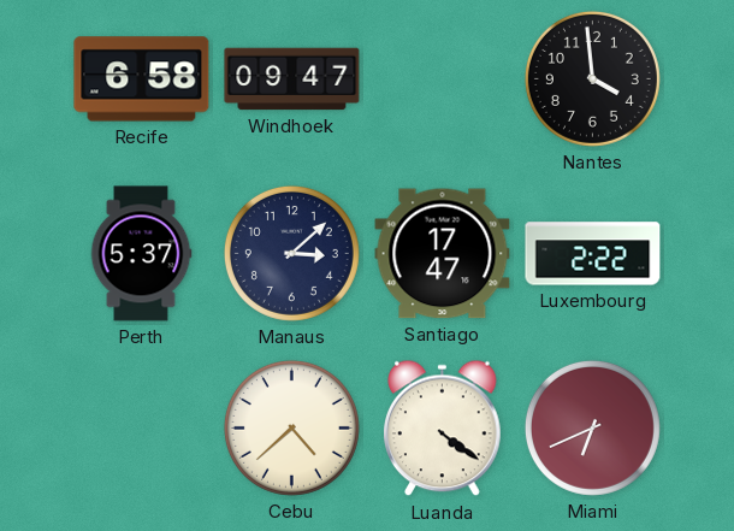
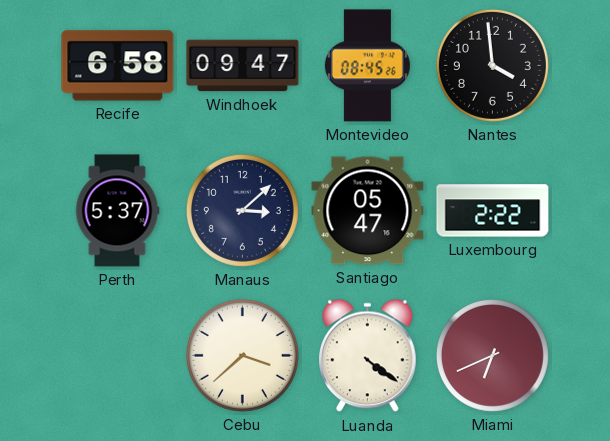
Montevideo: none -> 08:45
Santiago: 17:47 -> 05:47
Cebu: 4:38 -> 3:38
